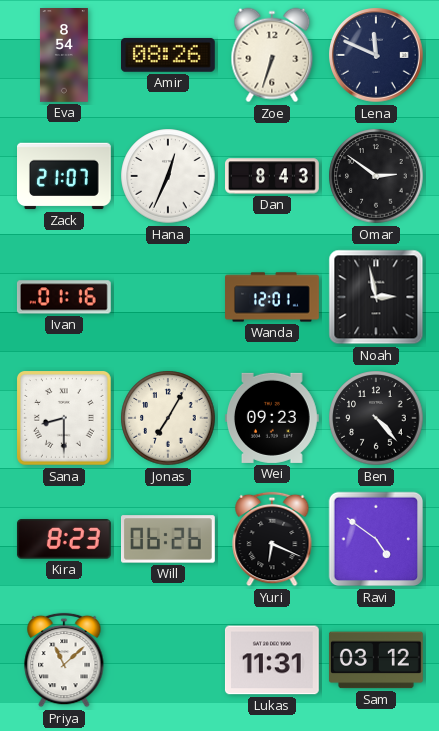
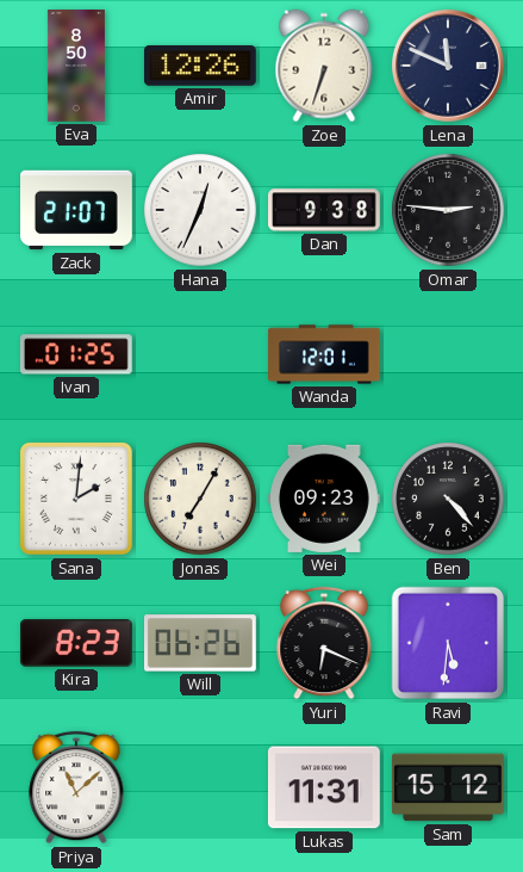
Eva: 8:54 -> 8:50
Amir: 08:26 -> 12:26
Dan: 8:43 -> 9:38
Omar: 2:51 -> 2:46
Ivan: 01:16 -> 01:25
Noah: 2:58 -> none
Sana: 8:30 -> 2:01
Ravi: 4:51 -> 5:31
Sam: 03:12 -> 15:12
